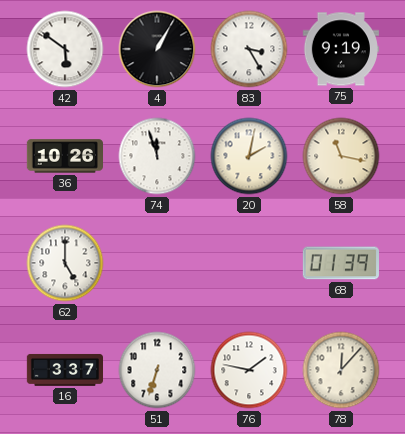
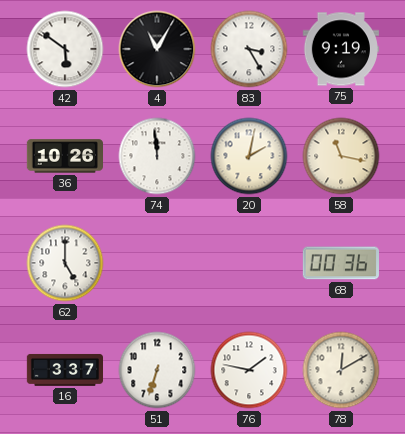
4: 1:05 -> 11:05
74: 11:57 -> 11:59
68: 01:39 -> 00:36
78: 12:07 -> 12:10
